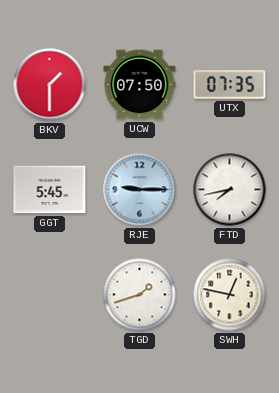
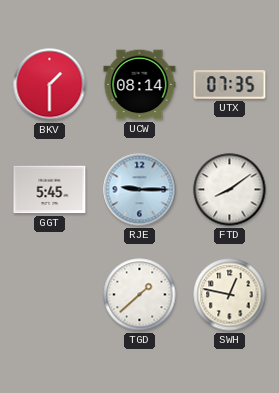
UCW: 07:50 -> 08:14
FTD: 7:43 -> 8:09
TGD: 1:42 -> 1:38
